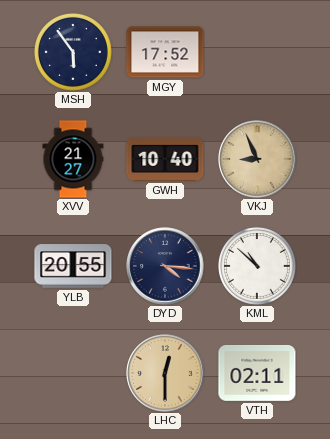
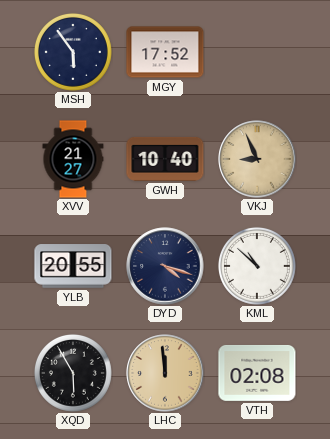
DYD: 4:16 -> 4:18
XQD: none -> 5:55
LHC: 12:30 -> 11:59
VTH: 02:11 -> 02:08
